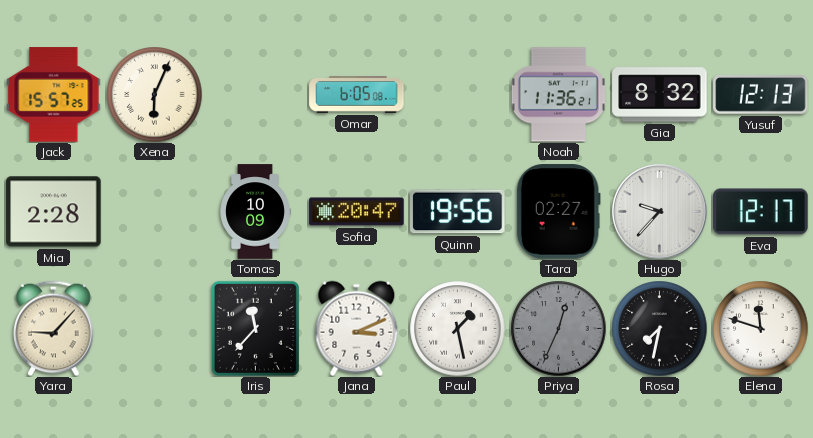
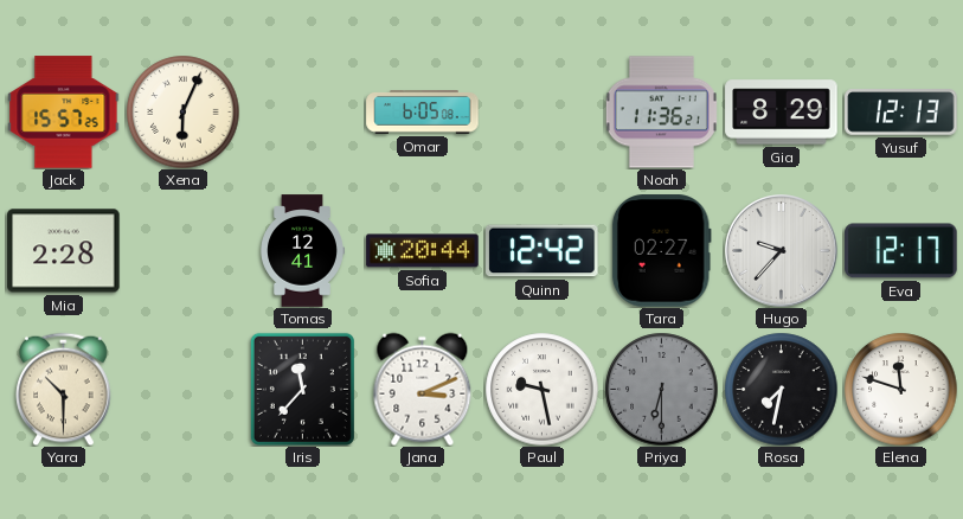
Gia: 8:32 -> 8:29
Tomas: 10:09 -> 12:41
Sofia: 20:47 -> 20:44
Quinn: 19:56 -> 12:42
Yara: 9:07 -> 10:30
Paul: 1:28 -> 9:28
Priya: 12:34 -> 6:30
